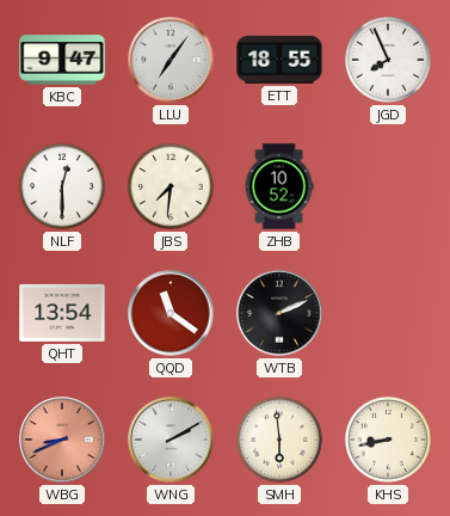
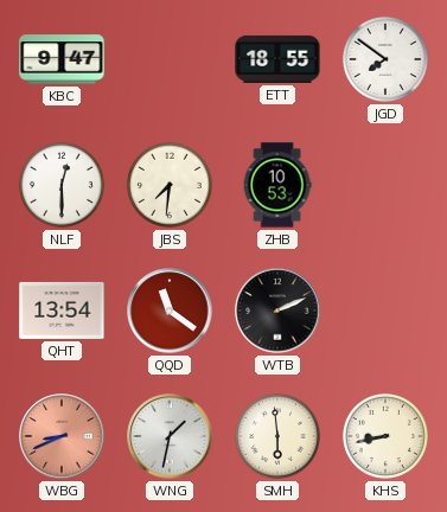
LLU: 7:06 -> none
JGD: 7:56 -> 7:51
ZHB: 10:52 -> 10:53
WNG: 2:10 -> 1:32
